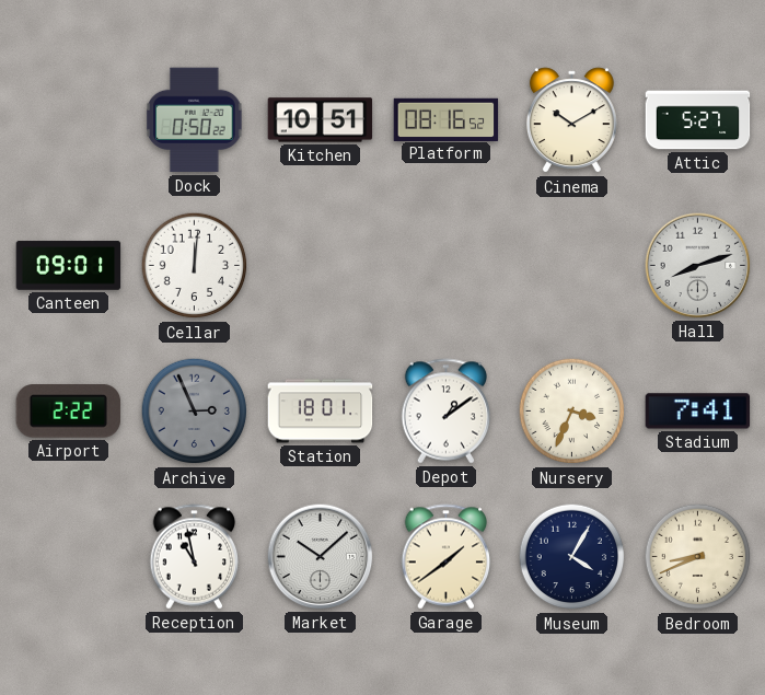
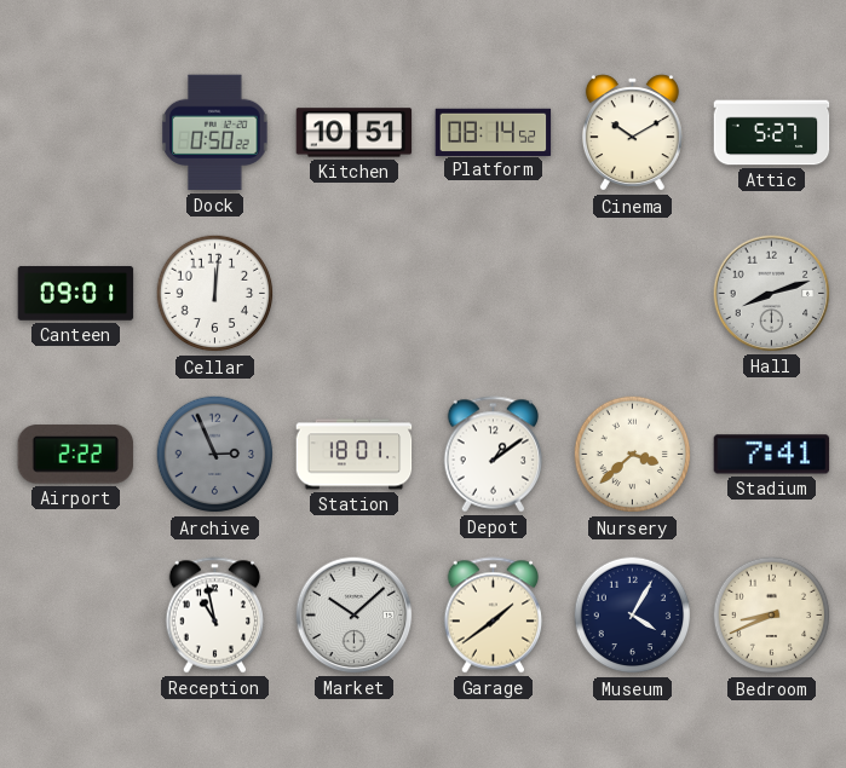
Platform: 08:16 -> 08:14
Nursery: 3:34 -> 3:38
